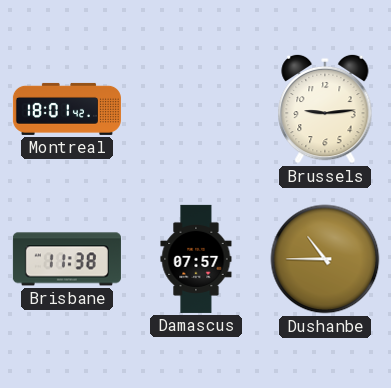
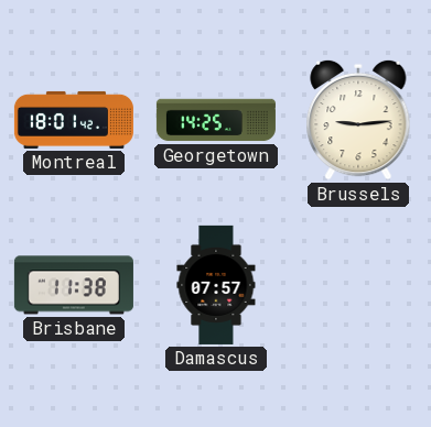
Georgetown: none -> 14:25
Dushanbe: 10:45 -> none
